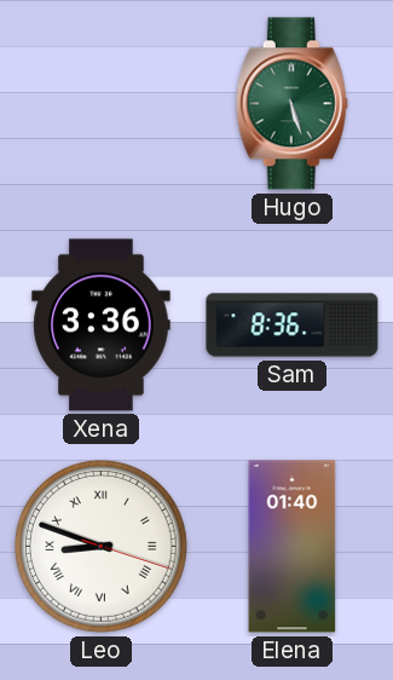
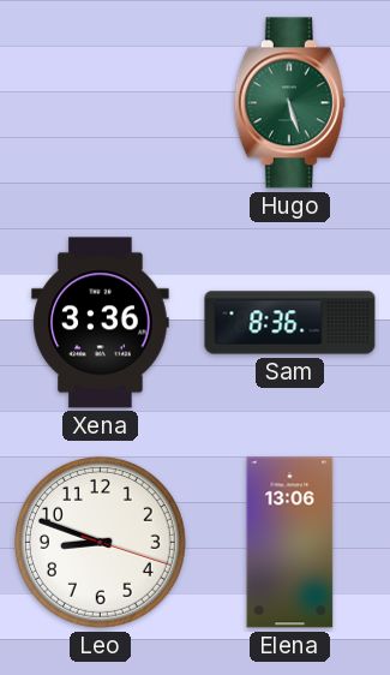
Leo numerals: Roman -> Arabic
Elena: 01:40 -> 13:06
